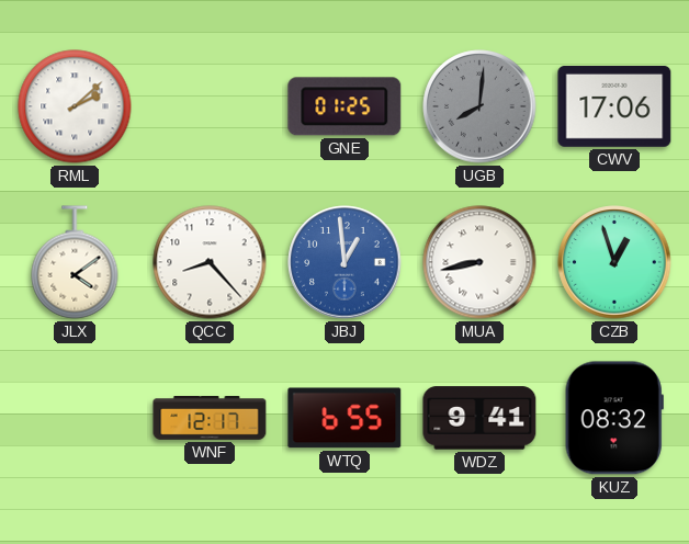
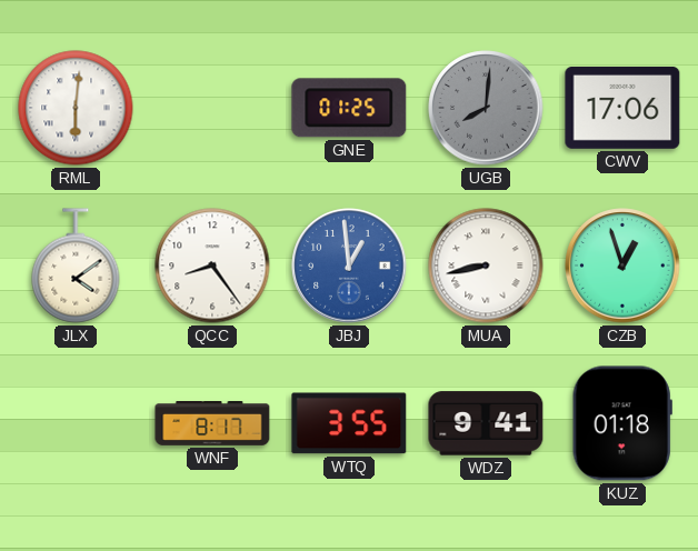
RML: 2:08 -> 6:01
QCC: 8:23 -> 8:24
WNF: 12:17 -> 8:17
WTQ: 6:55 -> 3:55
KUZ: 08:32 -> 01:18
